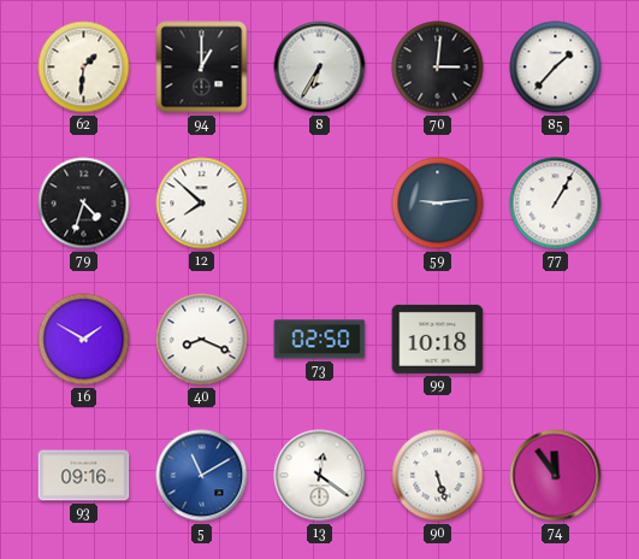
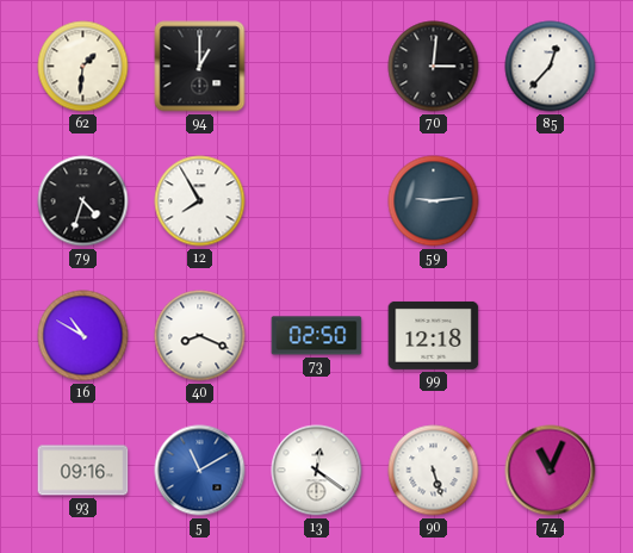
8: 6:35 -> none
85: 1:37 -> 12:37
12: 7:52 -> 7:55
77: 1:05 -> none
16: 1:50 -> 10:50
99: 10:18 -> 12:18
74: 11:54 -> 11:04
